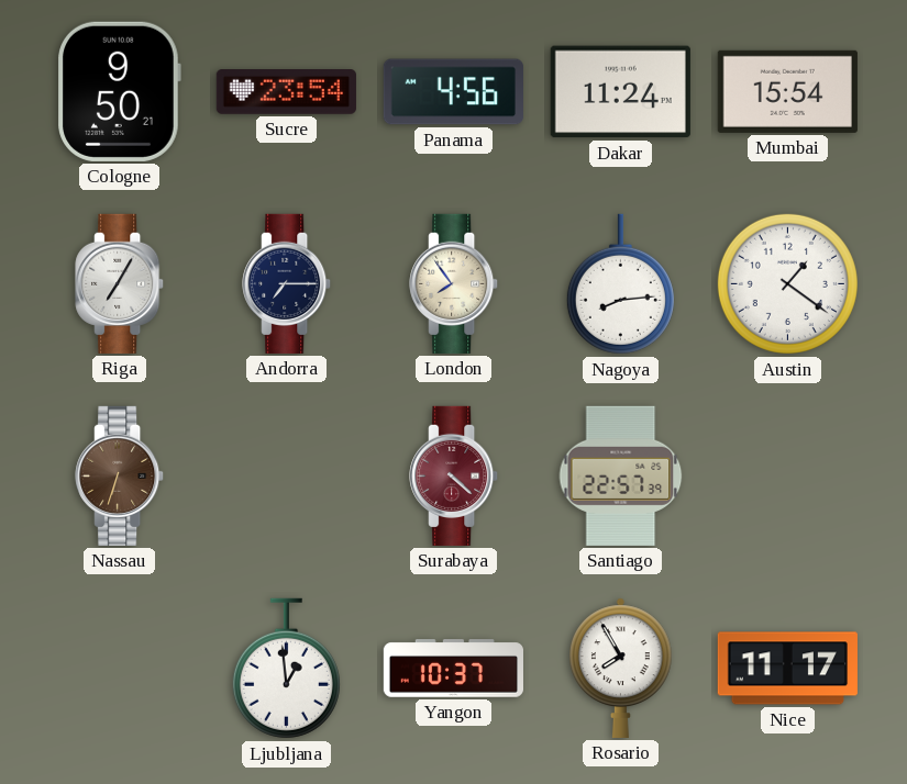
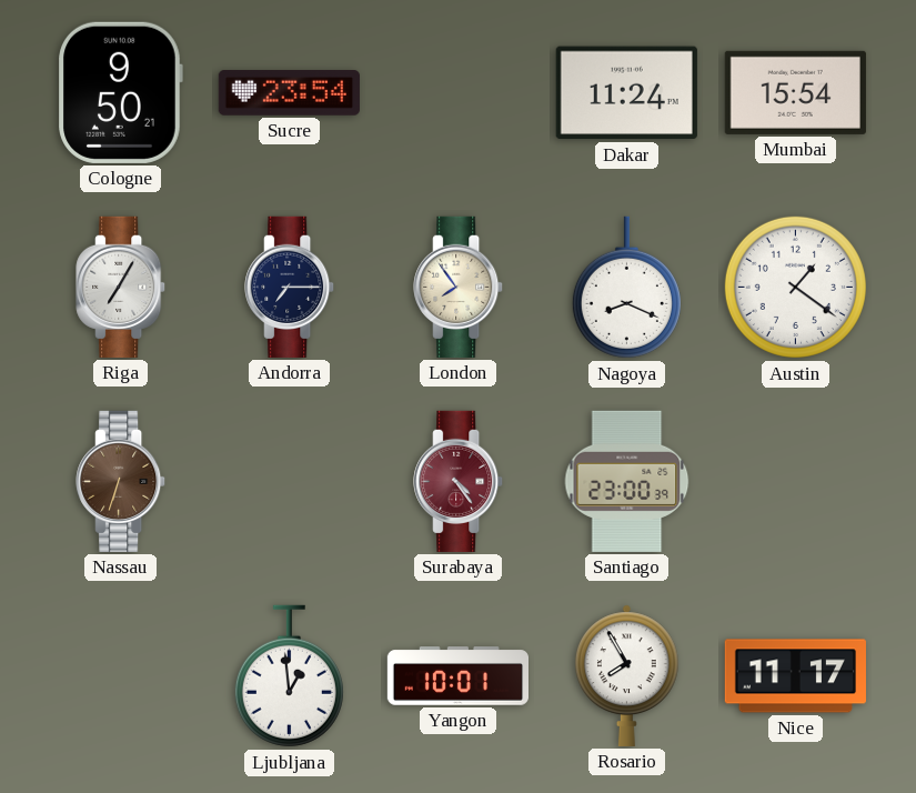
Panama: 4:56 -> none
Nagoya: 8:14 -> 8:19
Surabaya: 4:22 -> 4:24
Santiago: 22:57 -> 23:00
Yangon: 10:37 -> 10:01
